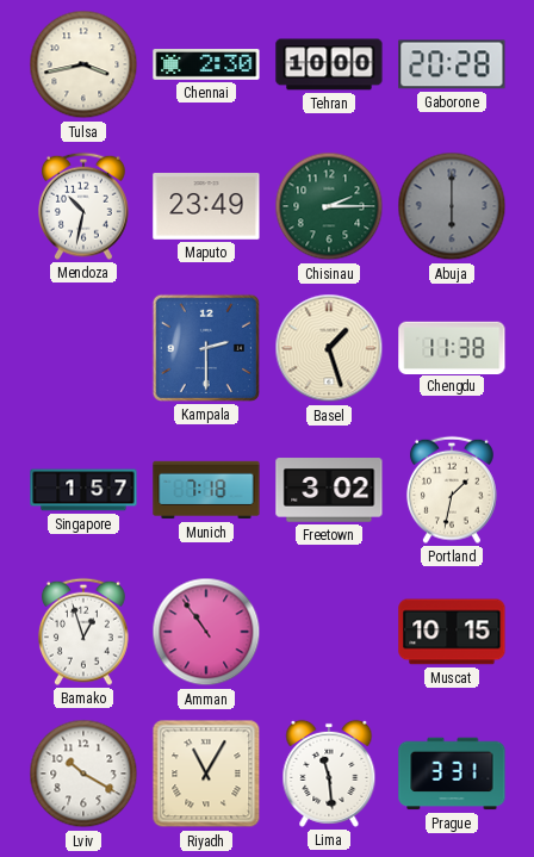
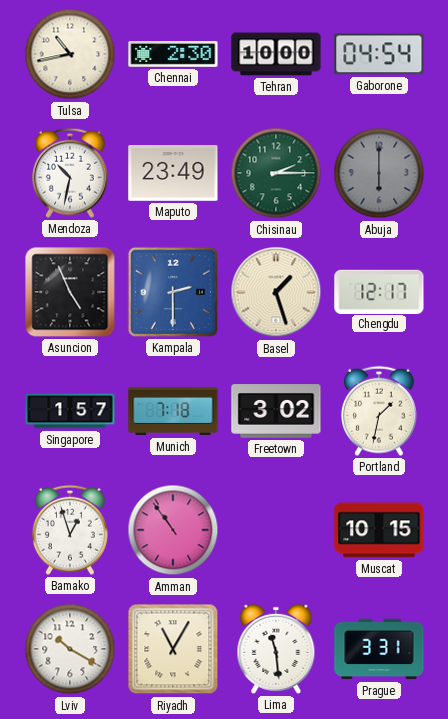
Tulsa: 3:43 -> 10:43
Gaborone: 20:28 -> 04:54
Asuncion: none -> 4:56
Chengdu: 11:38 -> 12:17
